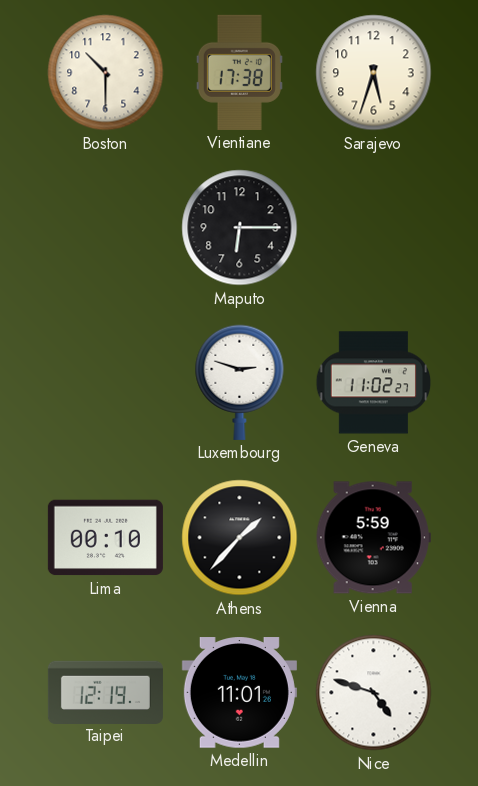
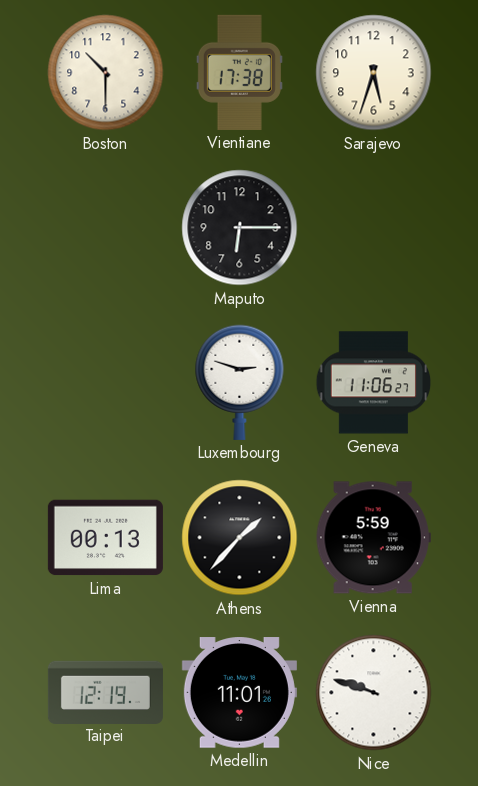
Geneva: 11:02 -> 11:06
Lima: 00:10 -> 00:13
Nice: 4:48 -> 9:48
